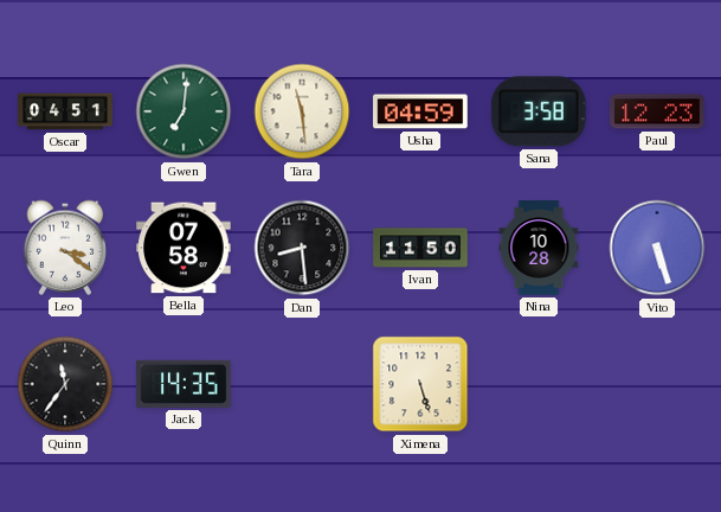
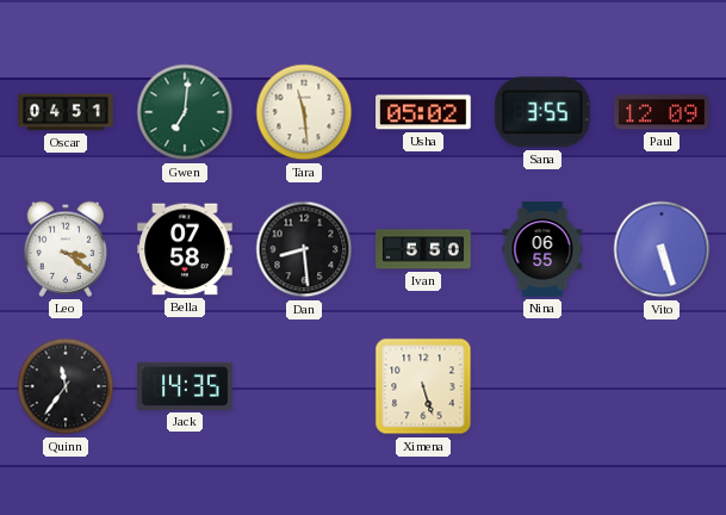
Usha: 04:59 -> 05:02
Sana: 3:58 -> 3:55
Paul: 12:23 -> 12:09
Ivan: 11:50 -> 5:50
Nina: 10:28 -> 06:55
